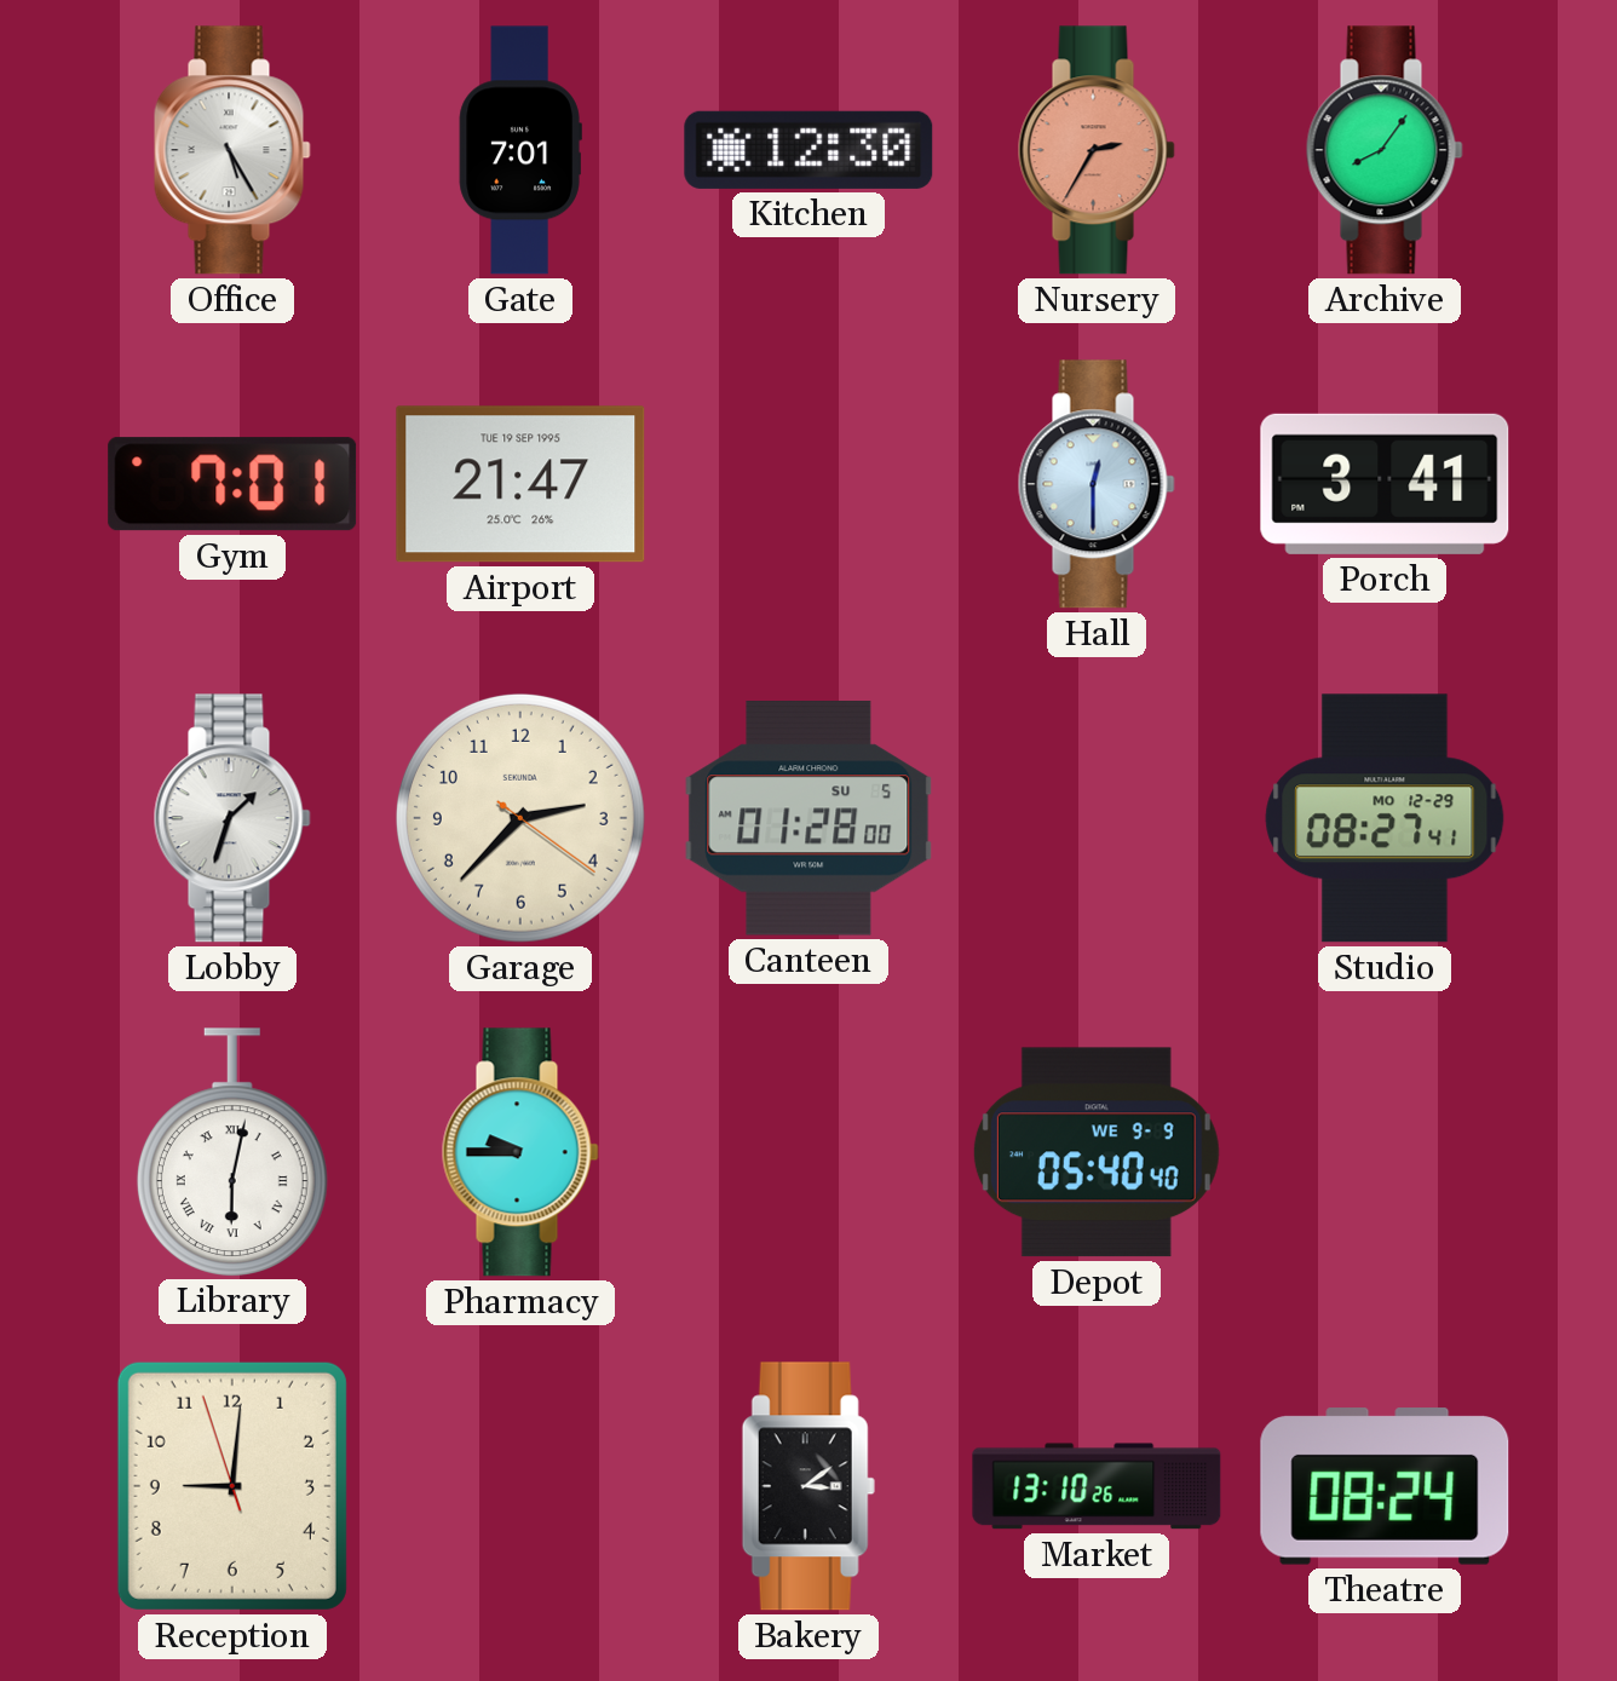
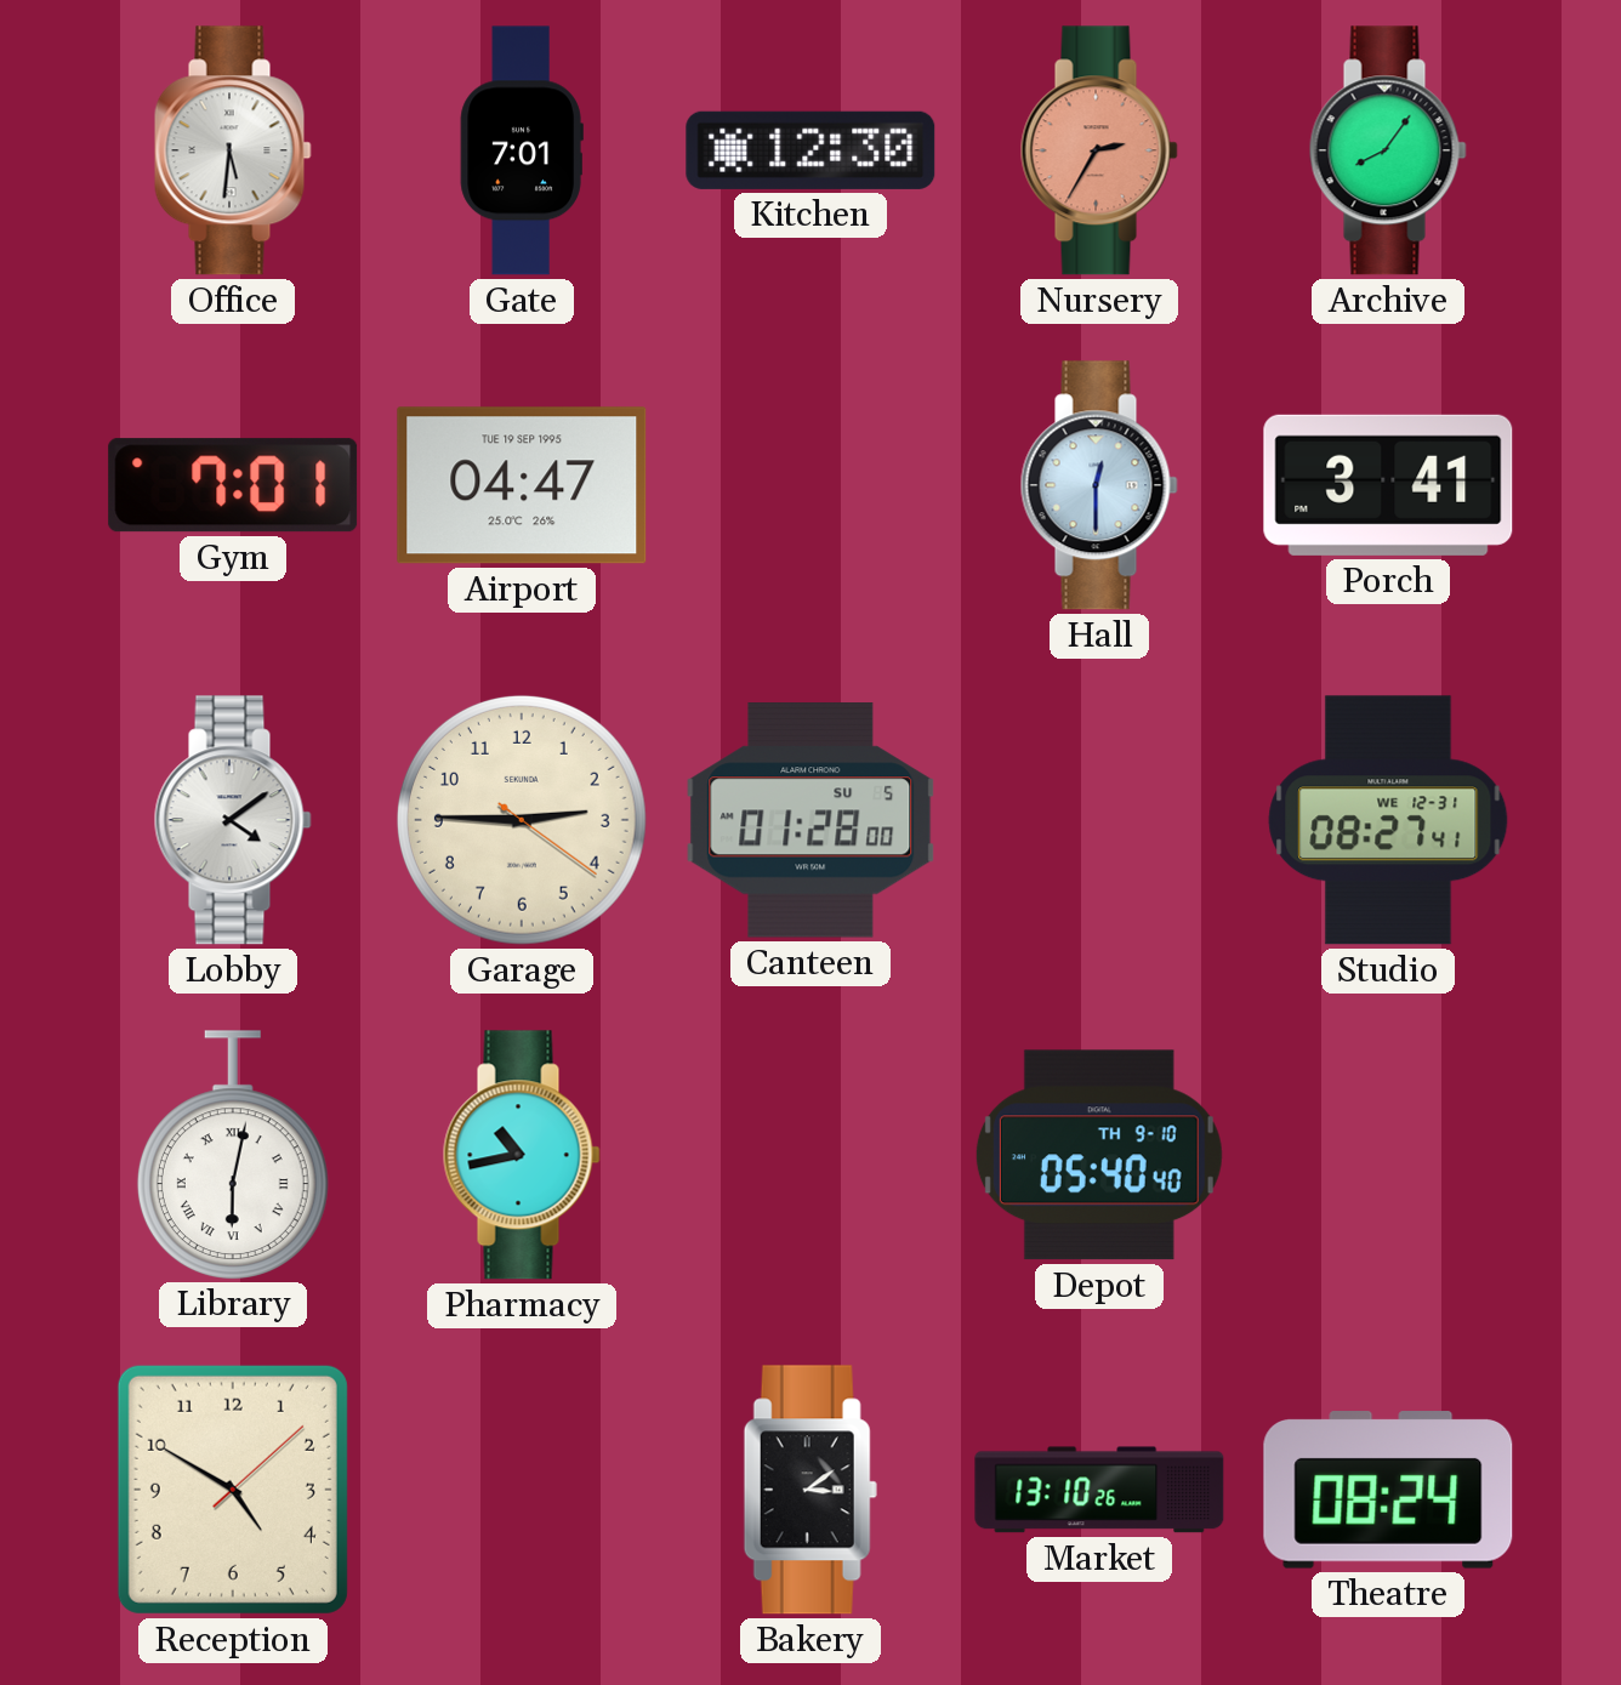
Office: 5:25 -> 5:31
Airport: 21:47 -> 04:47
Lobby: 1:33 -> 4:09
Garage: 2:37 -> 2:45
Studio date: MO 12-29 -> WE 12-31
Pharmacy: 9:45 -> 10:43
Depot date: WE 9-9 -> TH 9-10
Reception: 9:00 -> 4:50
